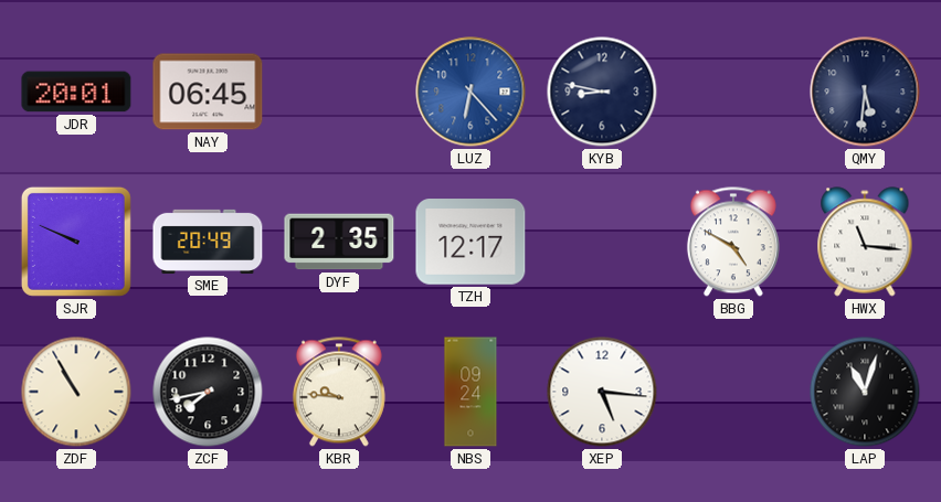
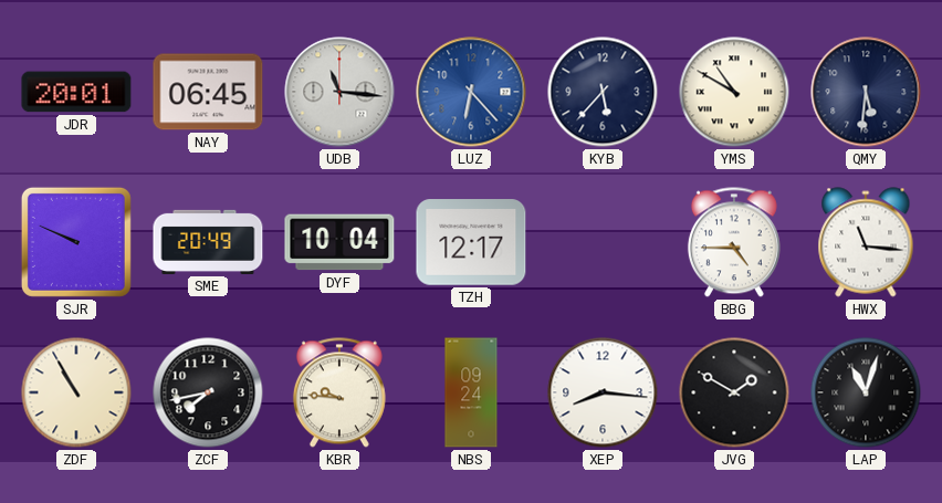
UDB: none -> 11:16
KYB: 8:47 -> 5:37
YMS: none -> 10:50
DYF: 2:35 -> 10:04
BBG: 4:50 -> 4:45
XEP: 5:16 -> 8:16
JVG: none -> 1:50
